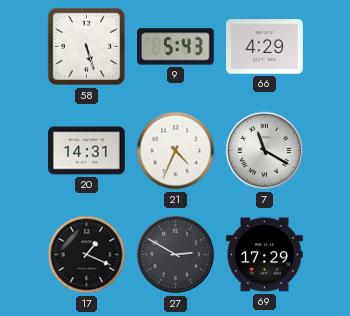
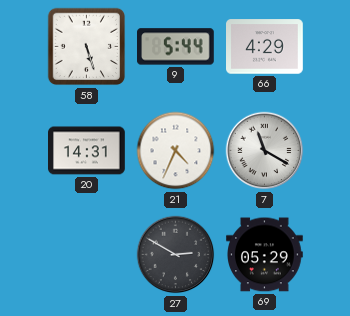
9: 5:43 -> 5:44
17: 1:19 -> none
69: 17:29 -> 05:29
